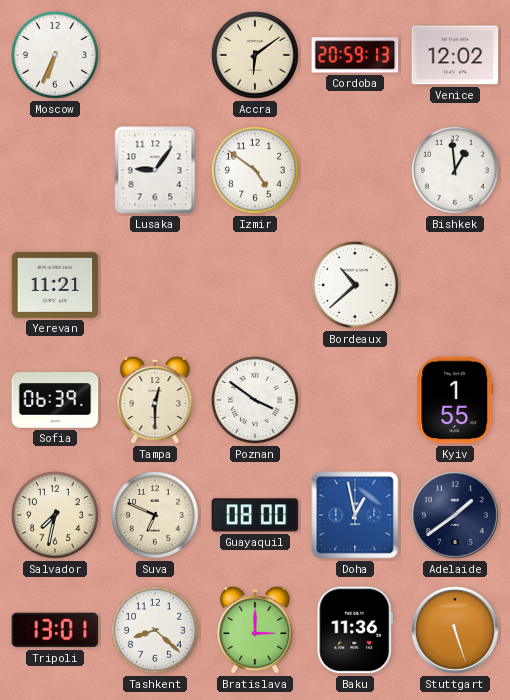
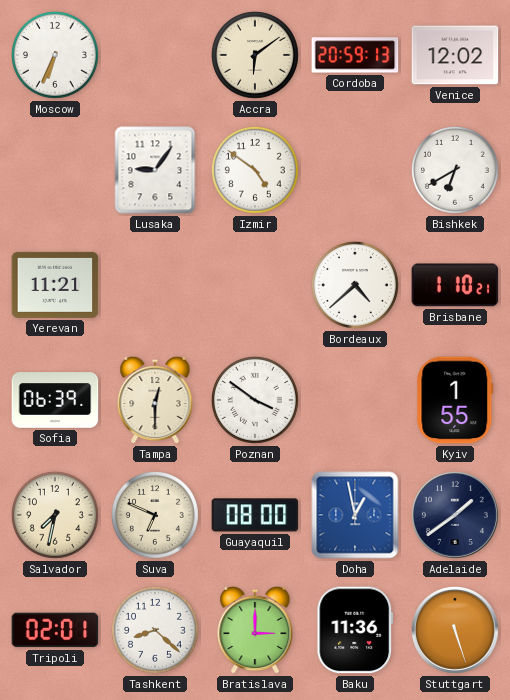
Bishkek: 12:59 -> 6:40
Bordeaux: 10:38 -> 4:38
Brisbane: none -> 1:10
Tripoli: 13:01 -> 02:01
